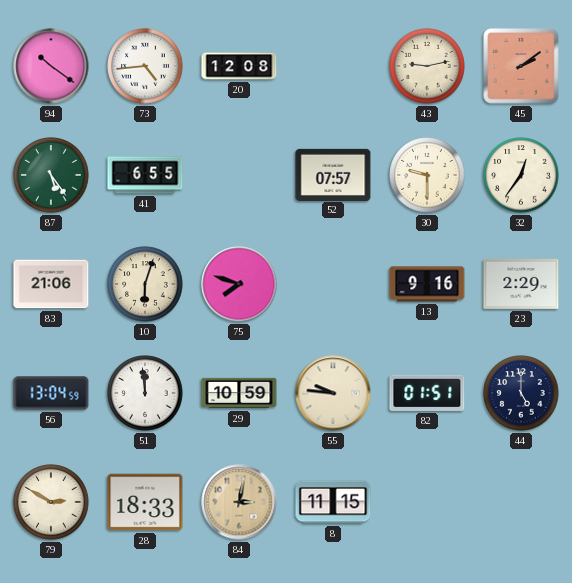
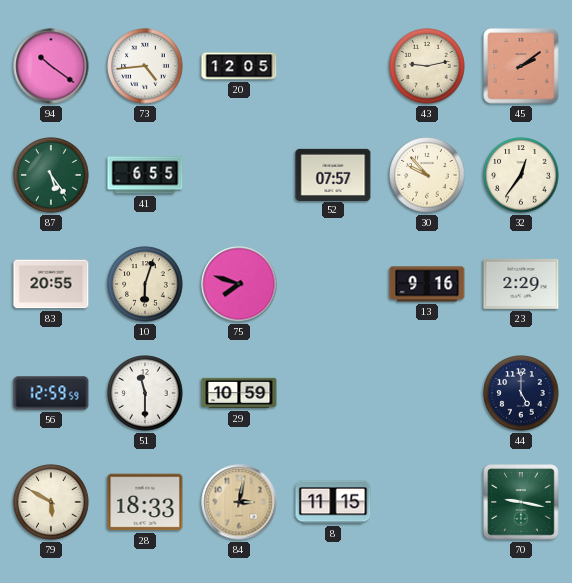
20: 12:08 -> 12:05
30: 9:30 -> 9:53
83: 21:06 -> 20:55
56: 13:04 -> 12:59
51: 11:59 -> 11:30
55: 9:46 -> none
82: 01:51 -> none
79: 2:50 -> 5:50
70: none -> 9:17
